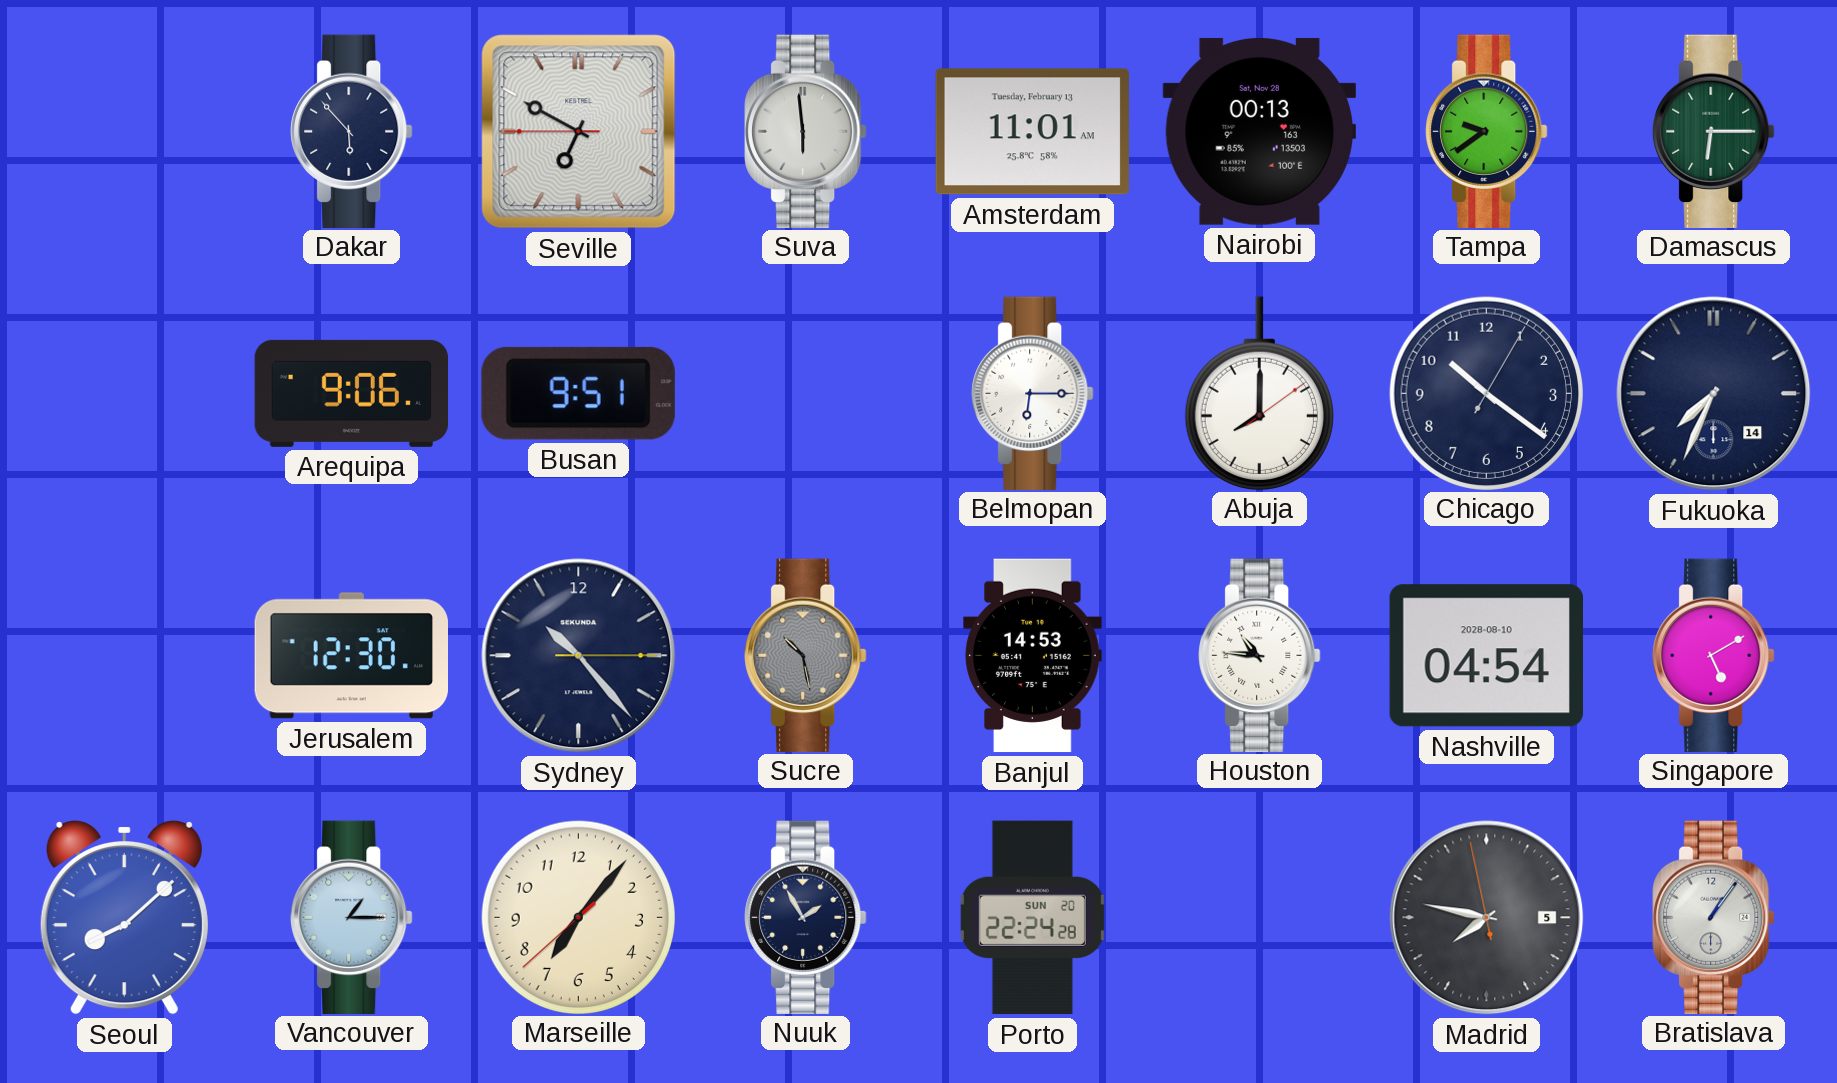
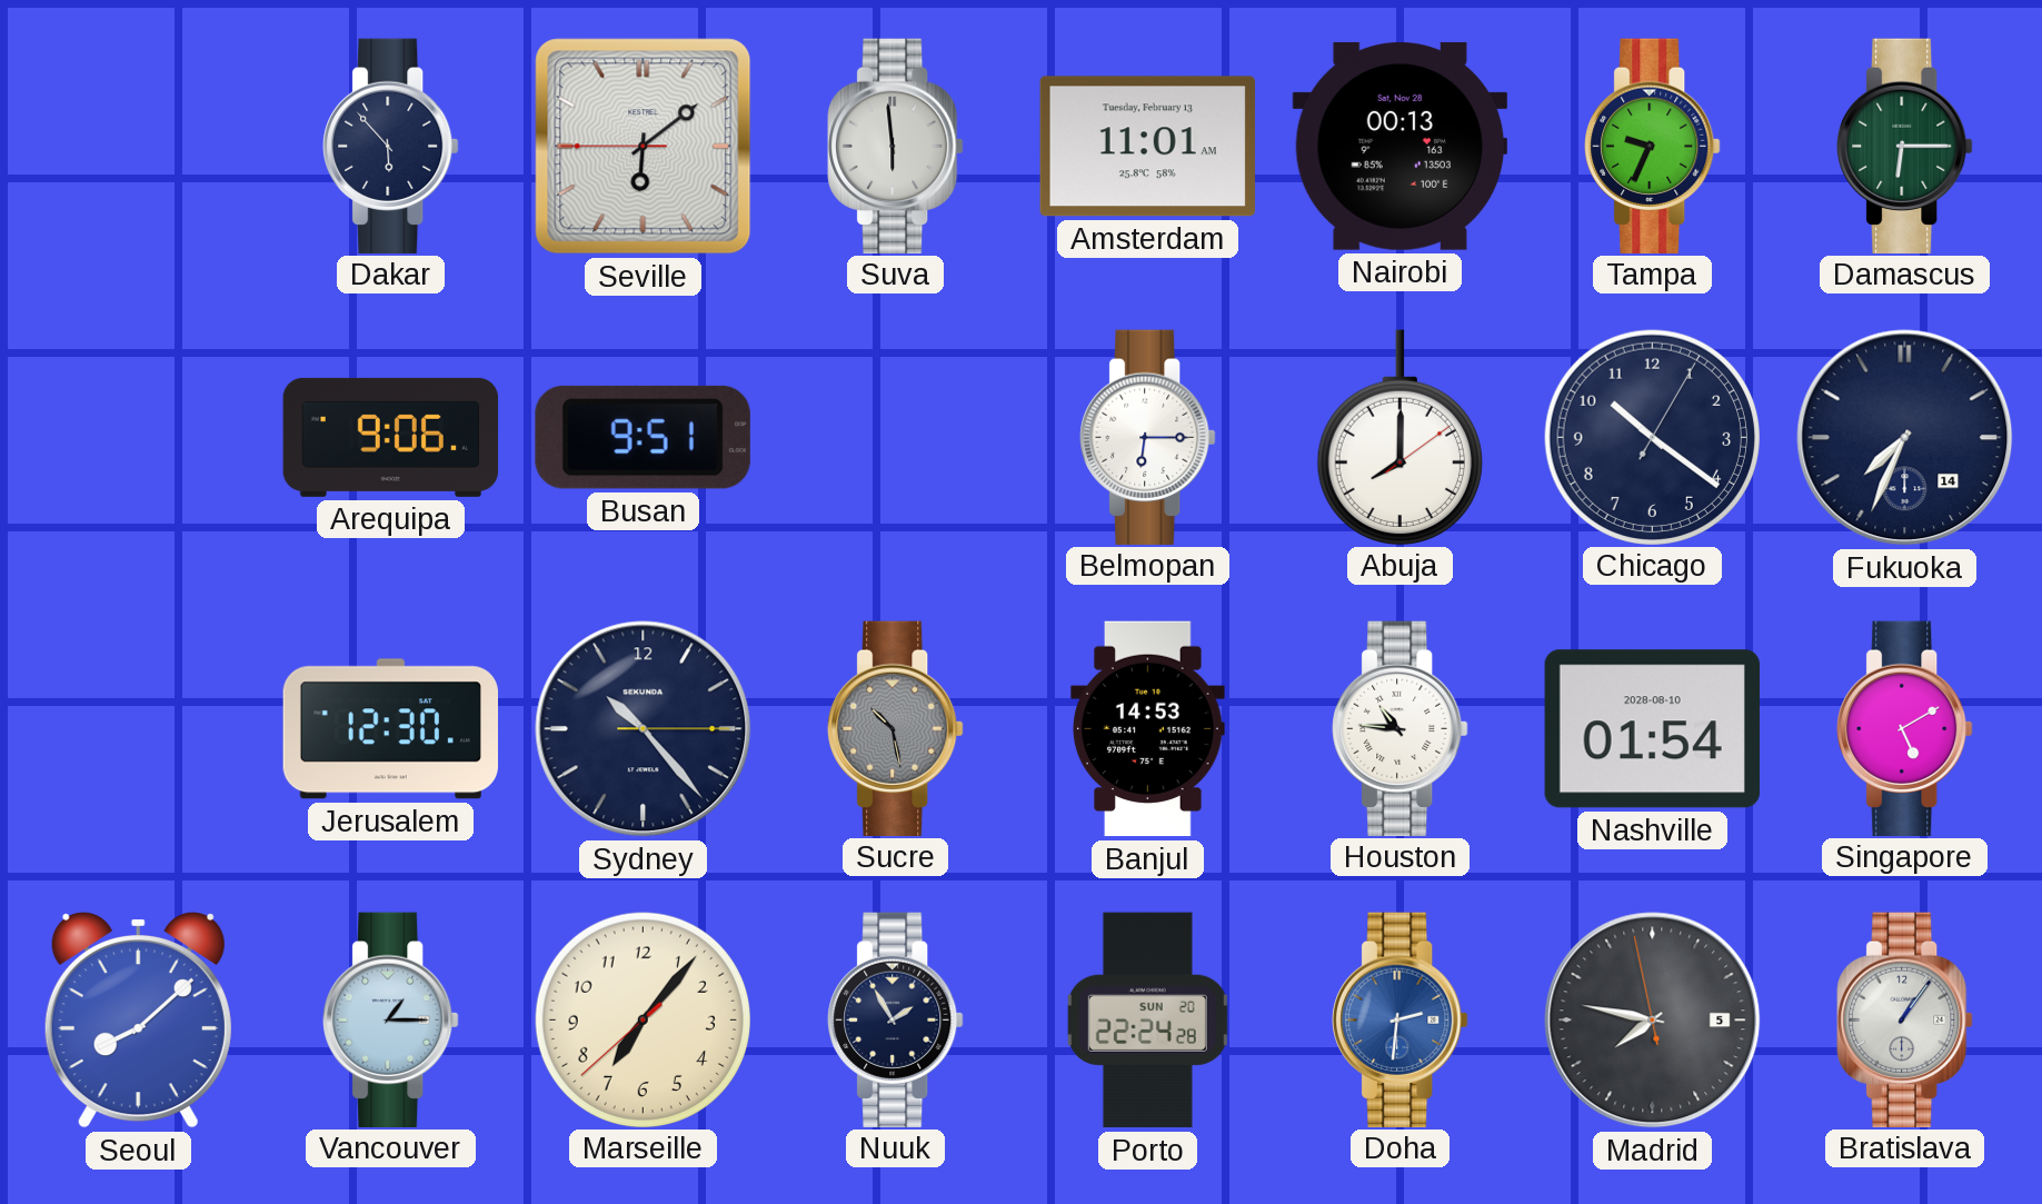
Seville: 6:49 -> 6:08
Tampa: 9:39 -> 9:34
Nashville: 04:54 -> 01:54
Doha: none -> 2:31
